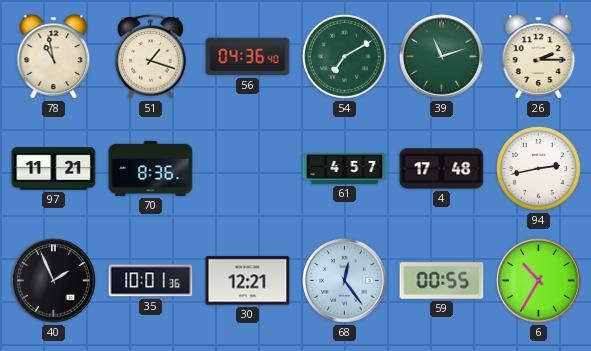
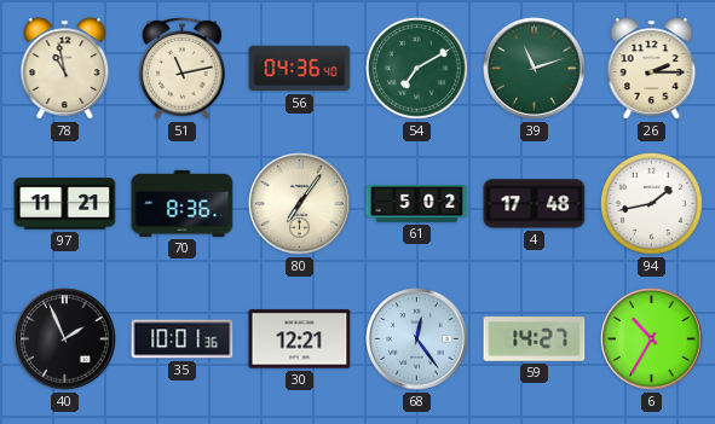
51: 1:18 -> 11:13
80: none -> 7:06
61: 4:57 -> 5:02
94: 2:43 -> 1:43
59: 00:55 -> 14:27
